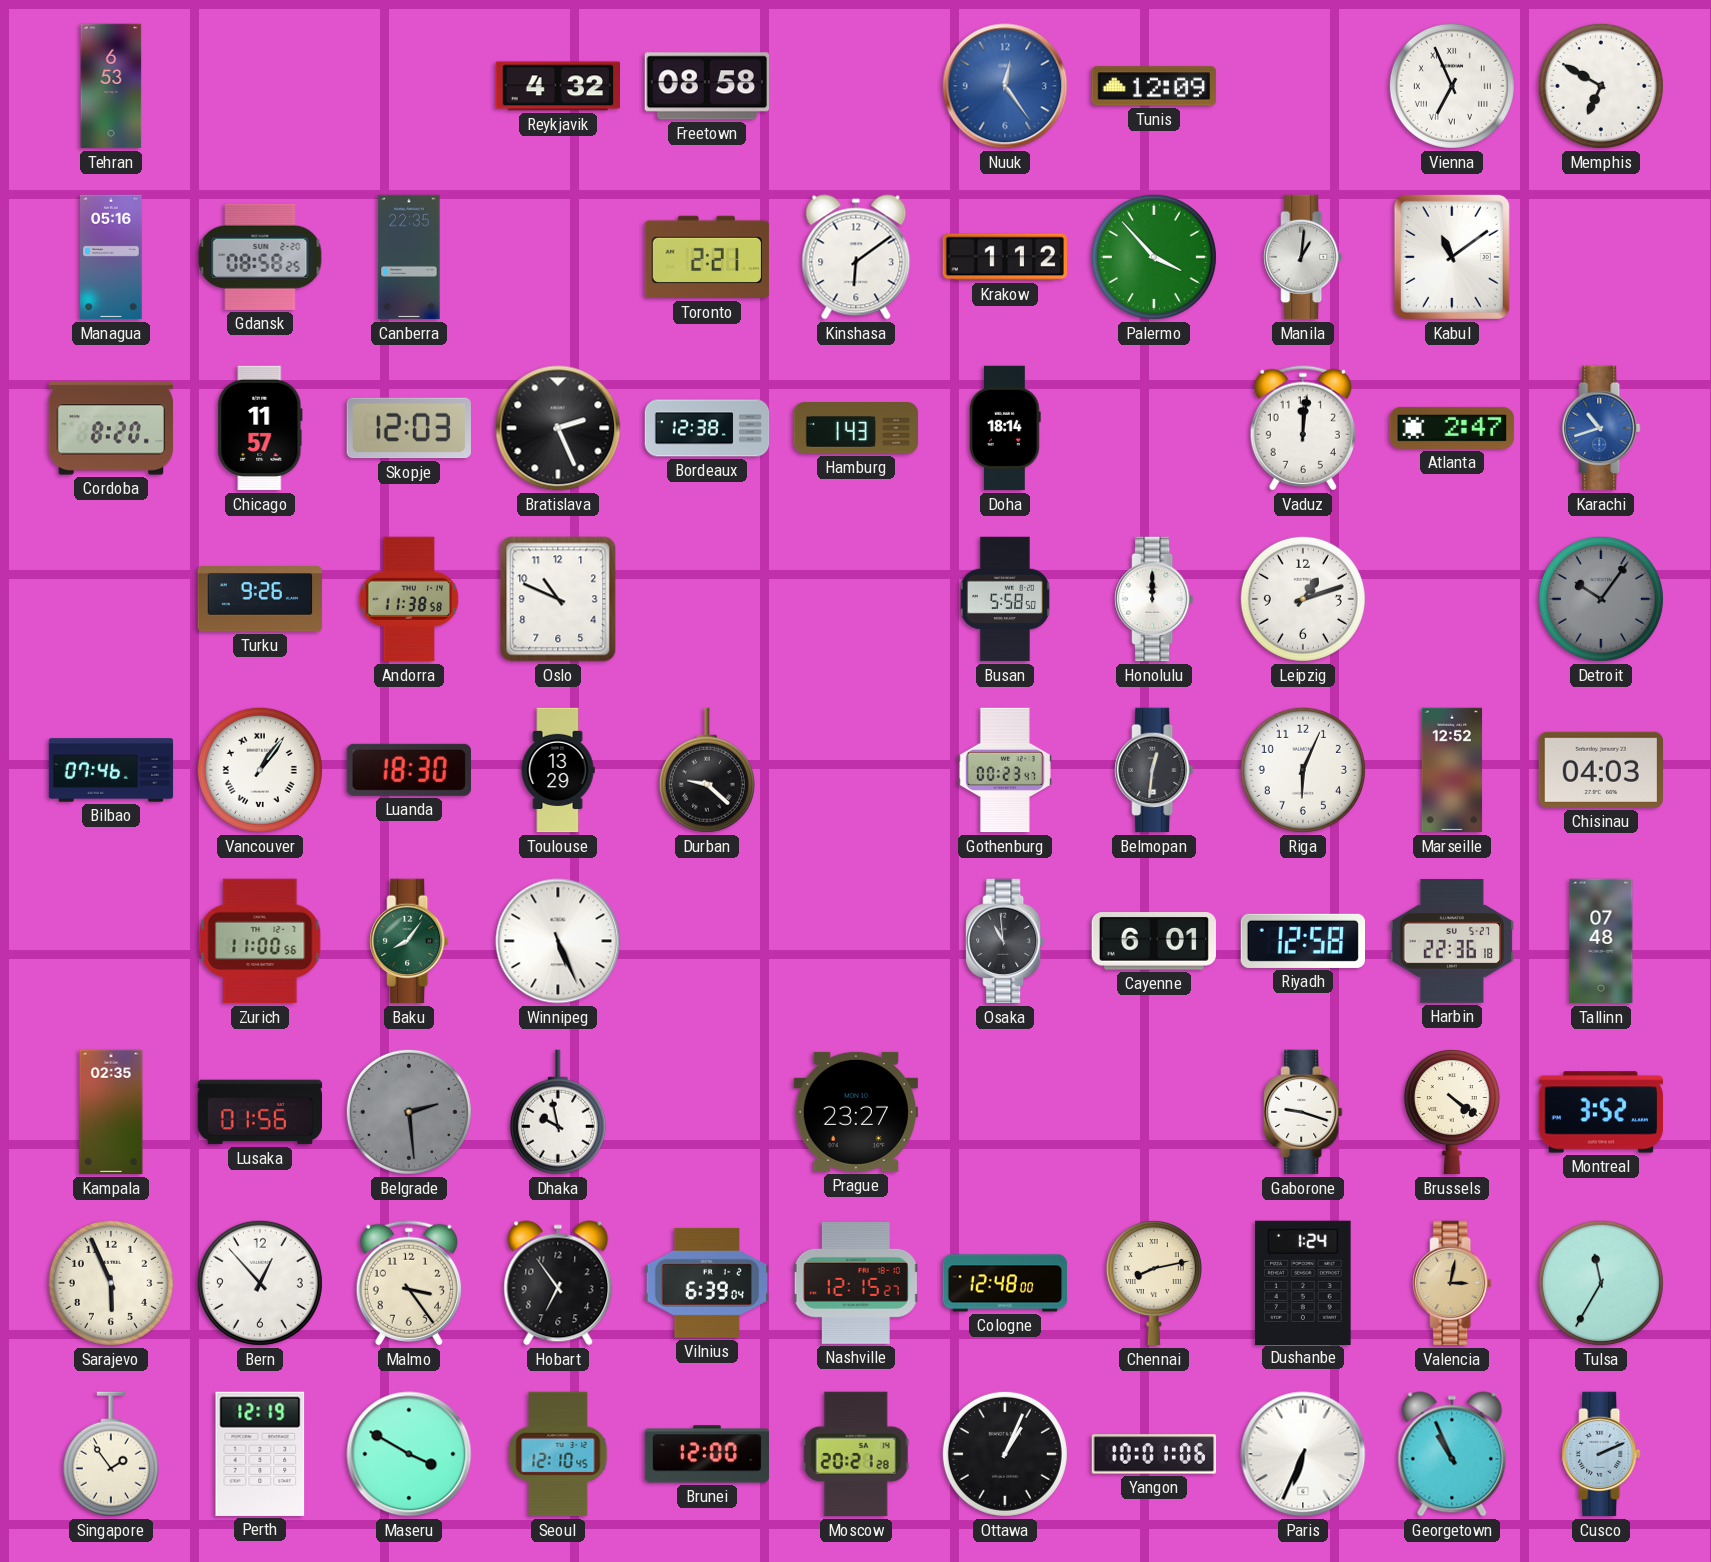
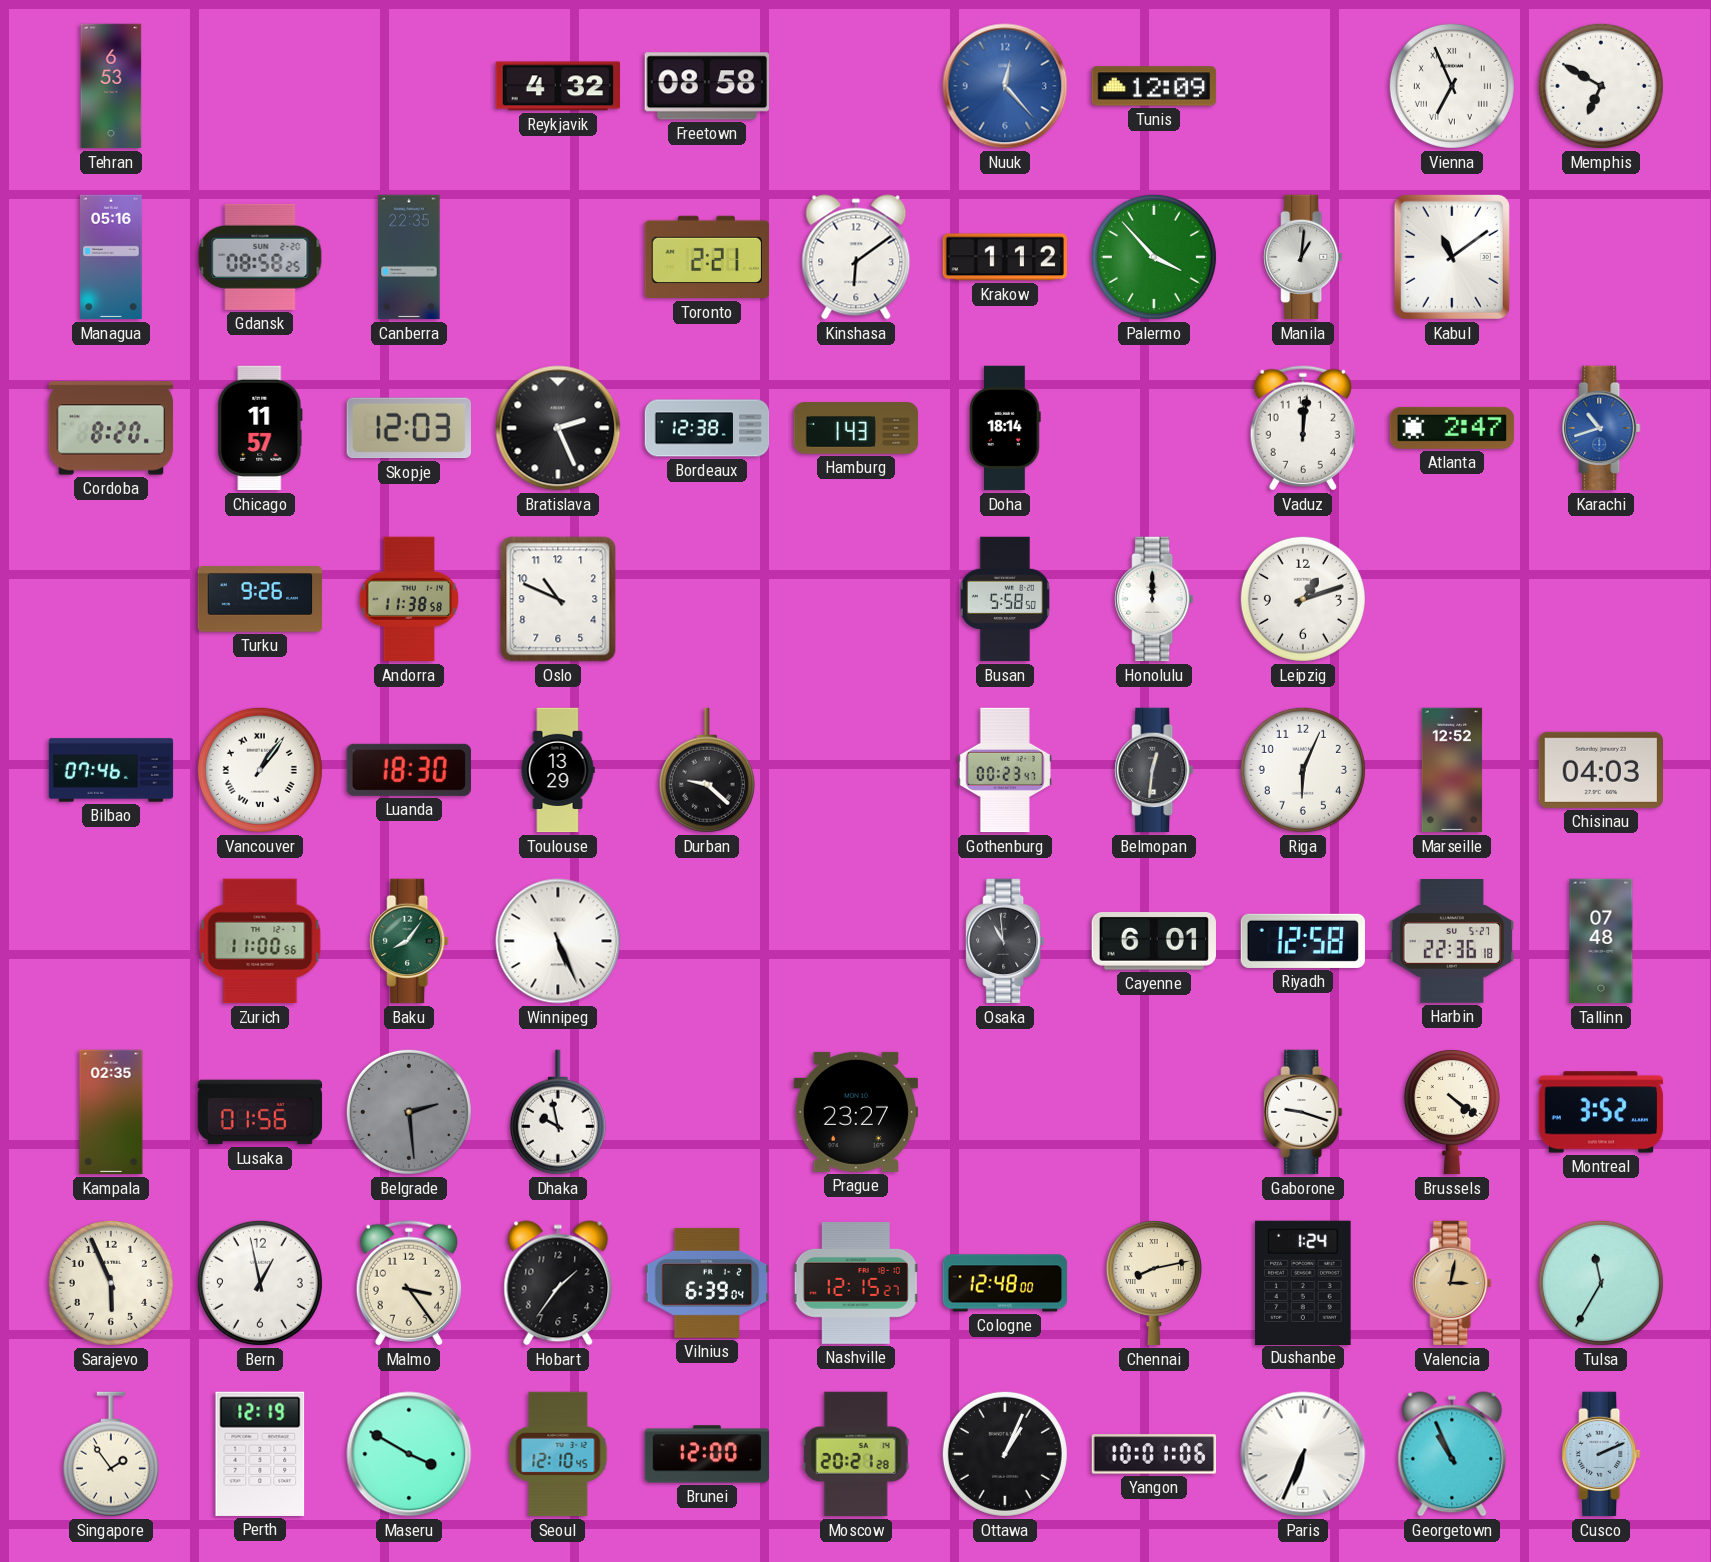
Nuuk: 12:24 -> 12:23
Detroit: 10:06 -> none
Bern: 12:53 -> 12:58
Hobart: 6:54 -> 1:36
